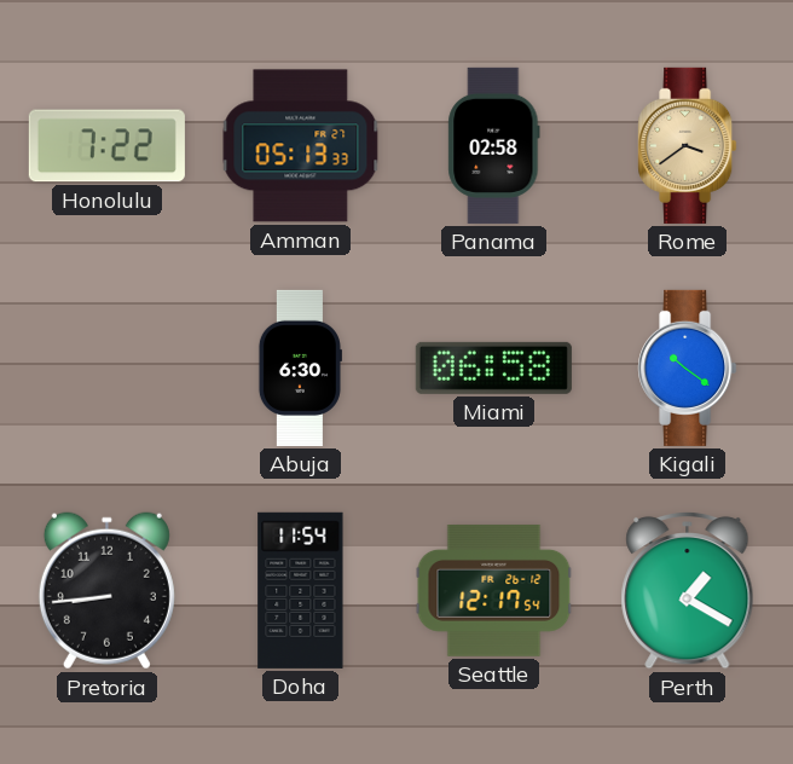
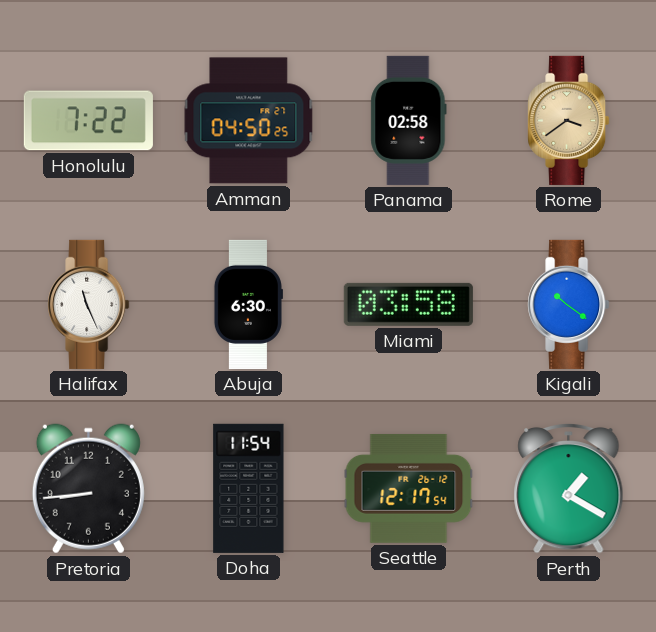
Amman: 05:13 -> 04:50
Halifax: none -> 11:26
Miami: 06:58 -> 03:58
